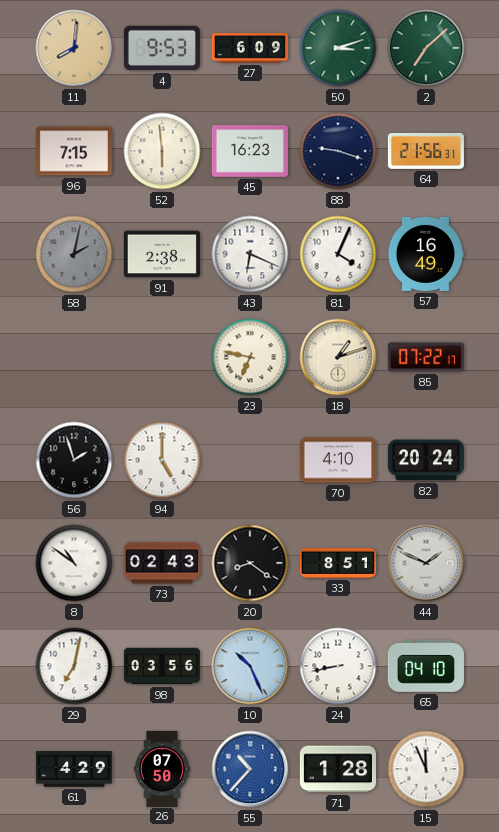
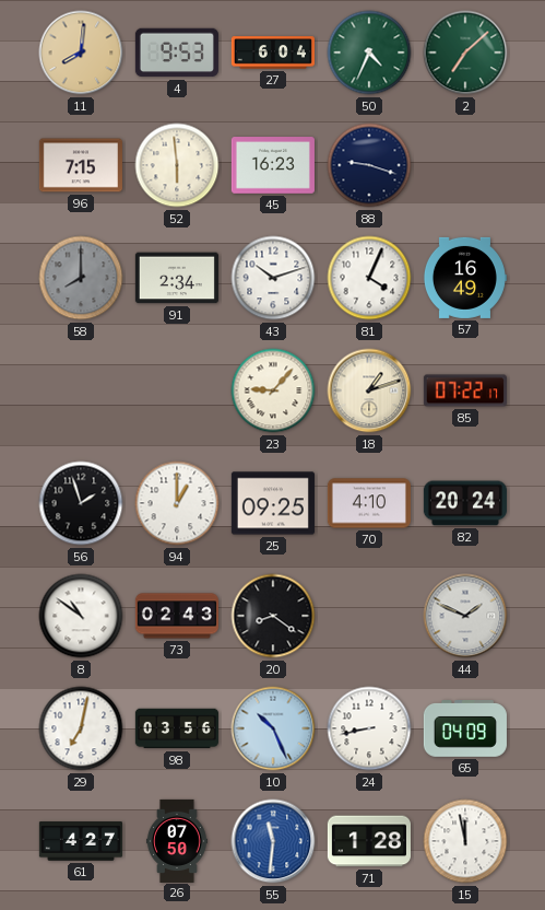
27: 6:09 -> 6:04
50: 3:12 -> 4:34
64: 21:56 -> none
58: 2:02 -> 8:00
91: 2:38 -> 2:34
43: 6:19 -> 10:12
23: 6:47 -> 9:07
94: 5:00 -> 1:00
25: none -> 09:25
33: 8:51 -> none
65: 04:10 -> 04:09
61: 4:29 -> 4:27
55: 10:37 -> 11:31
15: 11:56 -> 11:58
